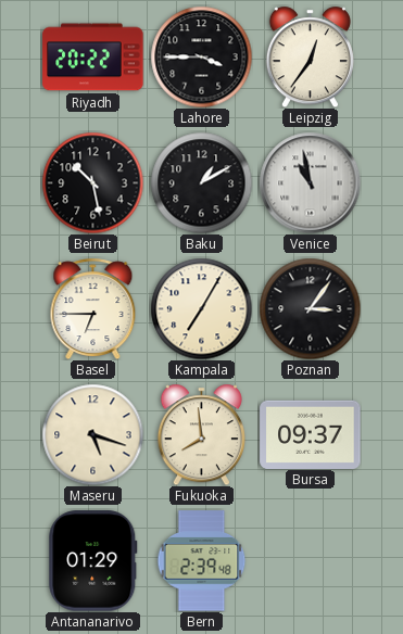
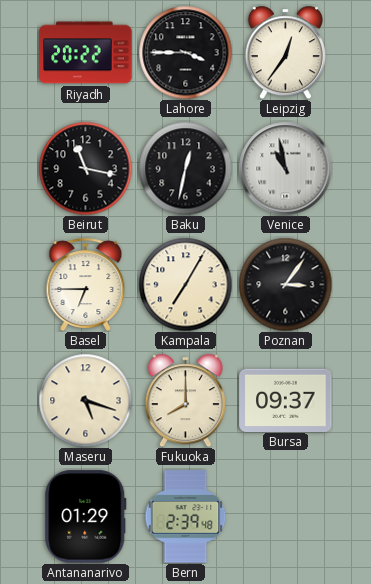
Beirut: 10:28 -> 11:17
Baku: 1:10 -> 12:32
Fukuoka: 7:59 -> 8:00
